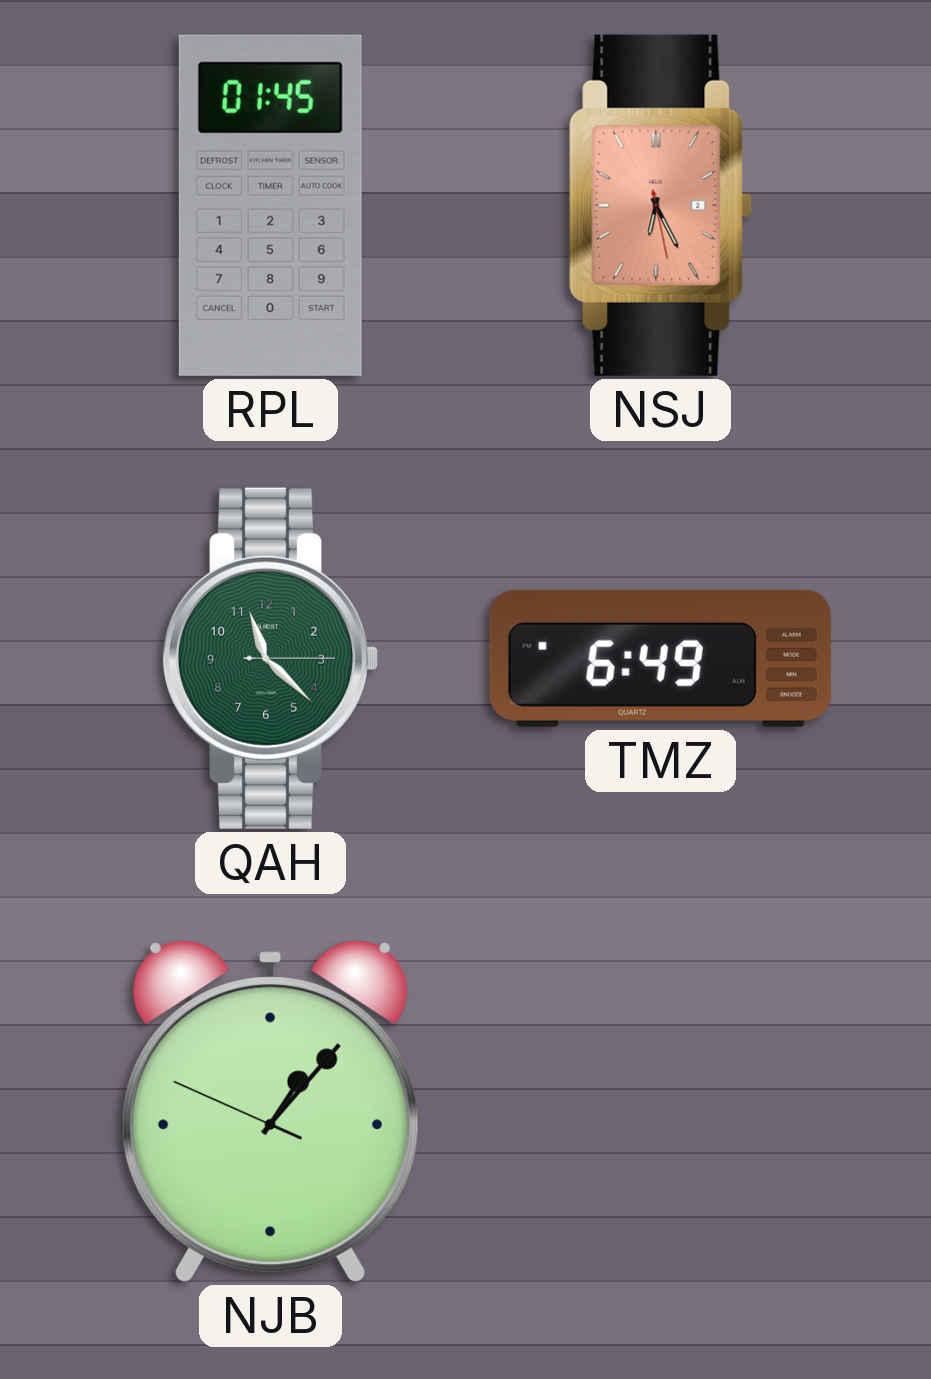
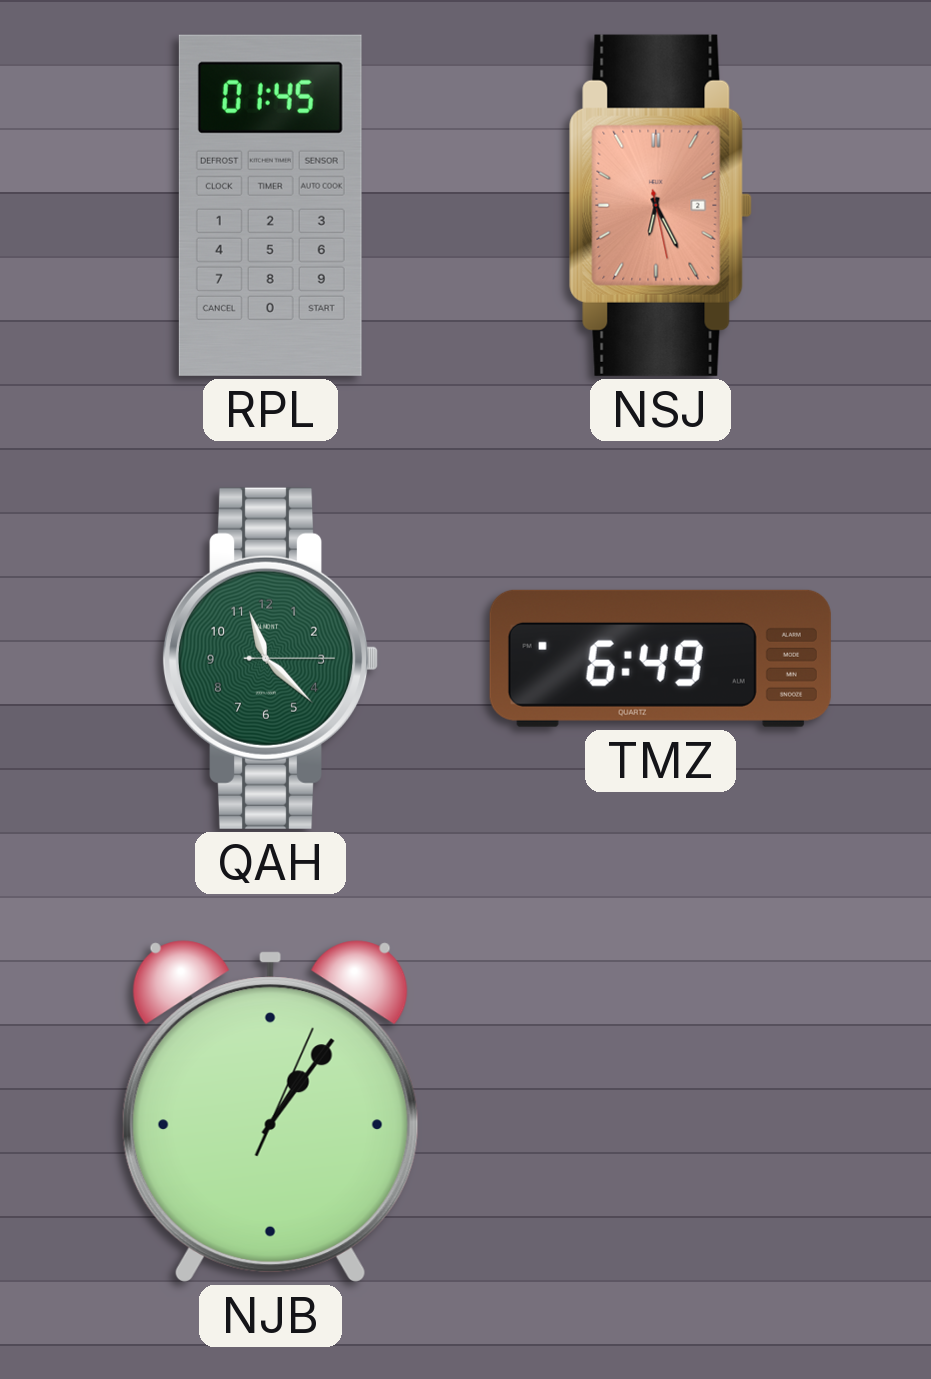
NJB: 1:06:49 -> 1:06:04
